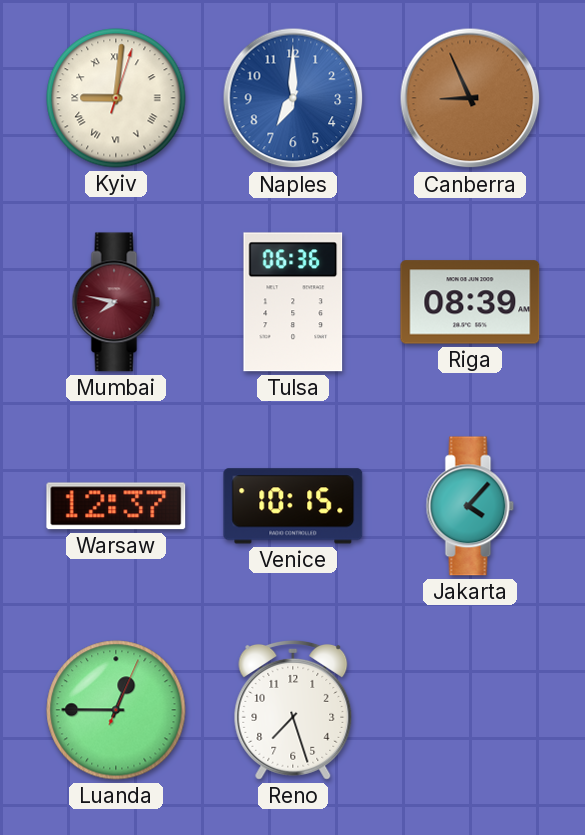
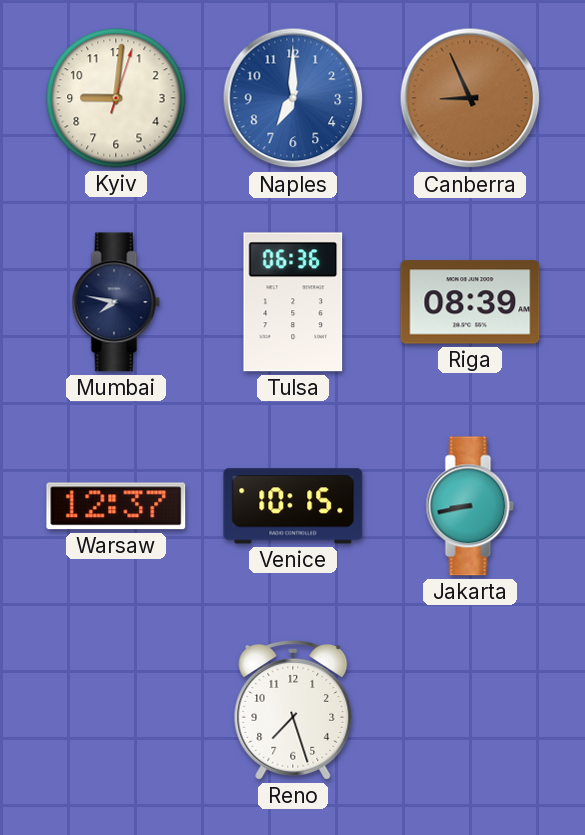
Kyiv numerals: Roman -> Arabic
Mumbai dial: burgundy -> navy
Jakarta: 4:07 -> 8:43
Luanda: 12:45 -> none
